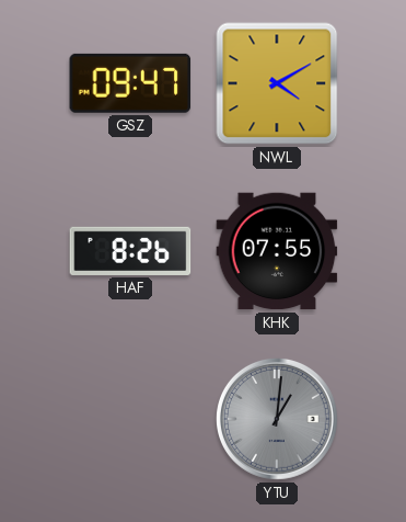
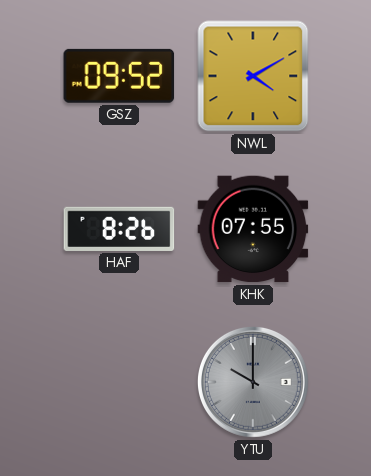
GSZ: 09:47 -> 09:52
YTU: 1:01 -> 10:00
